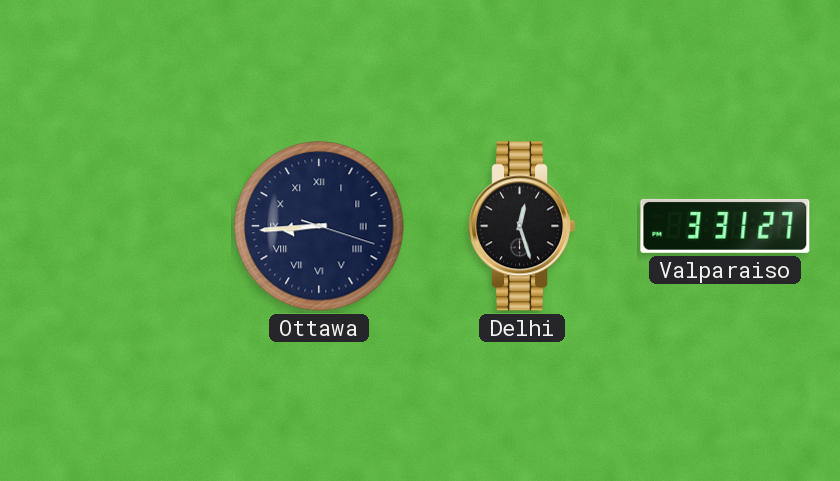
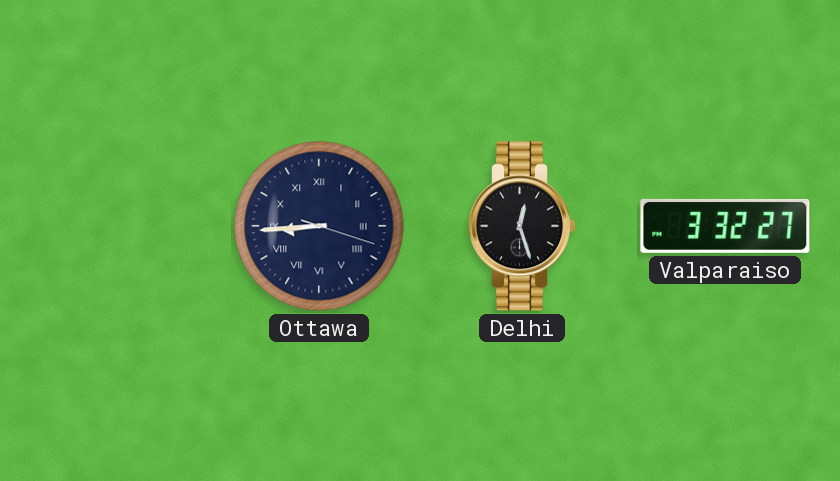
Valparaiso: 3:31 -> 3:32
